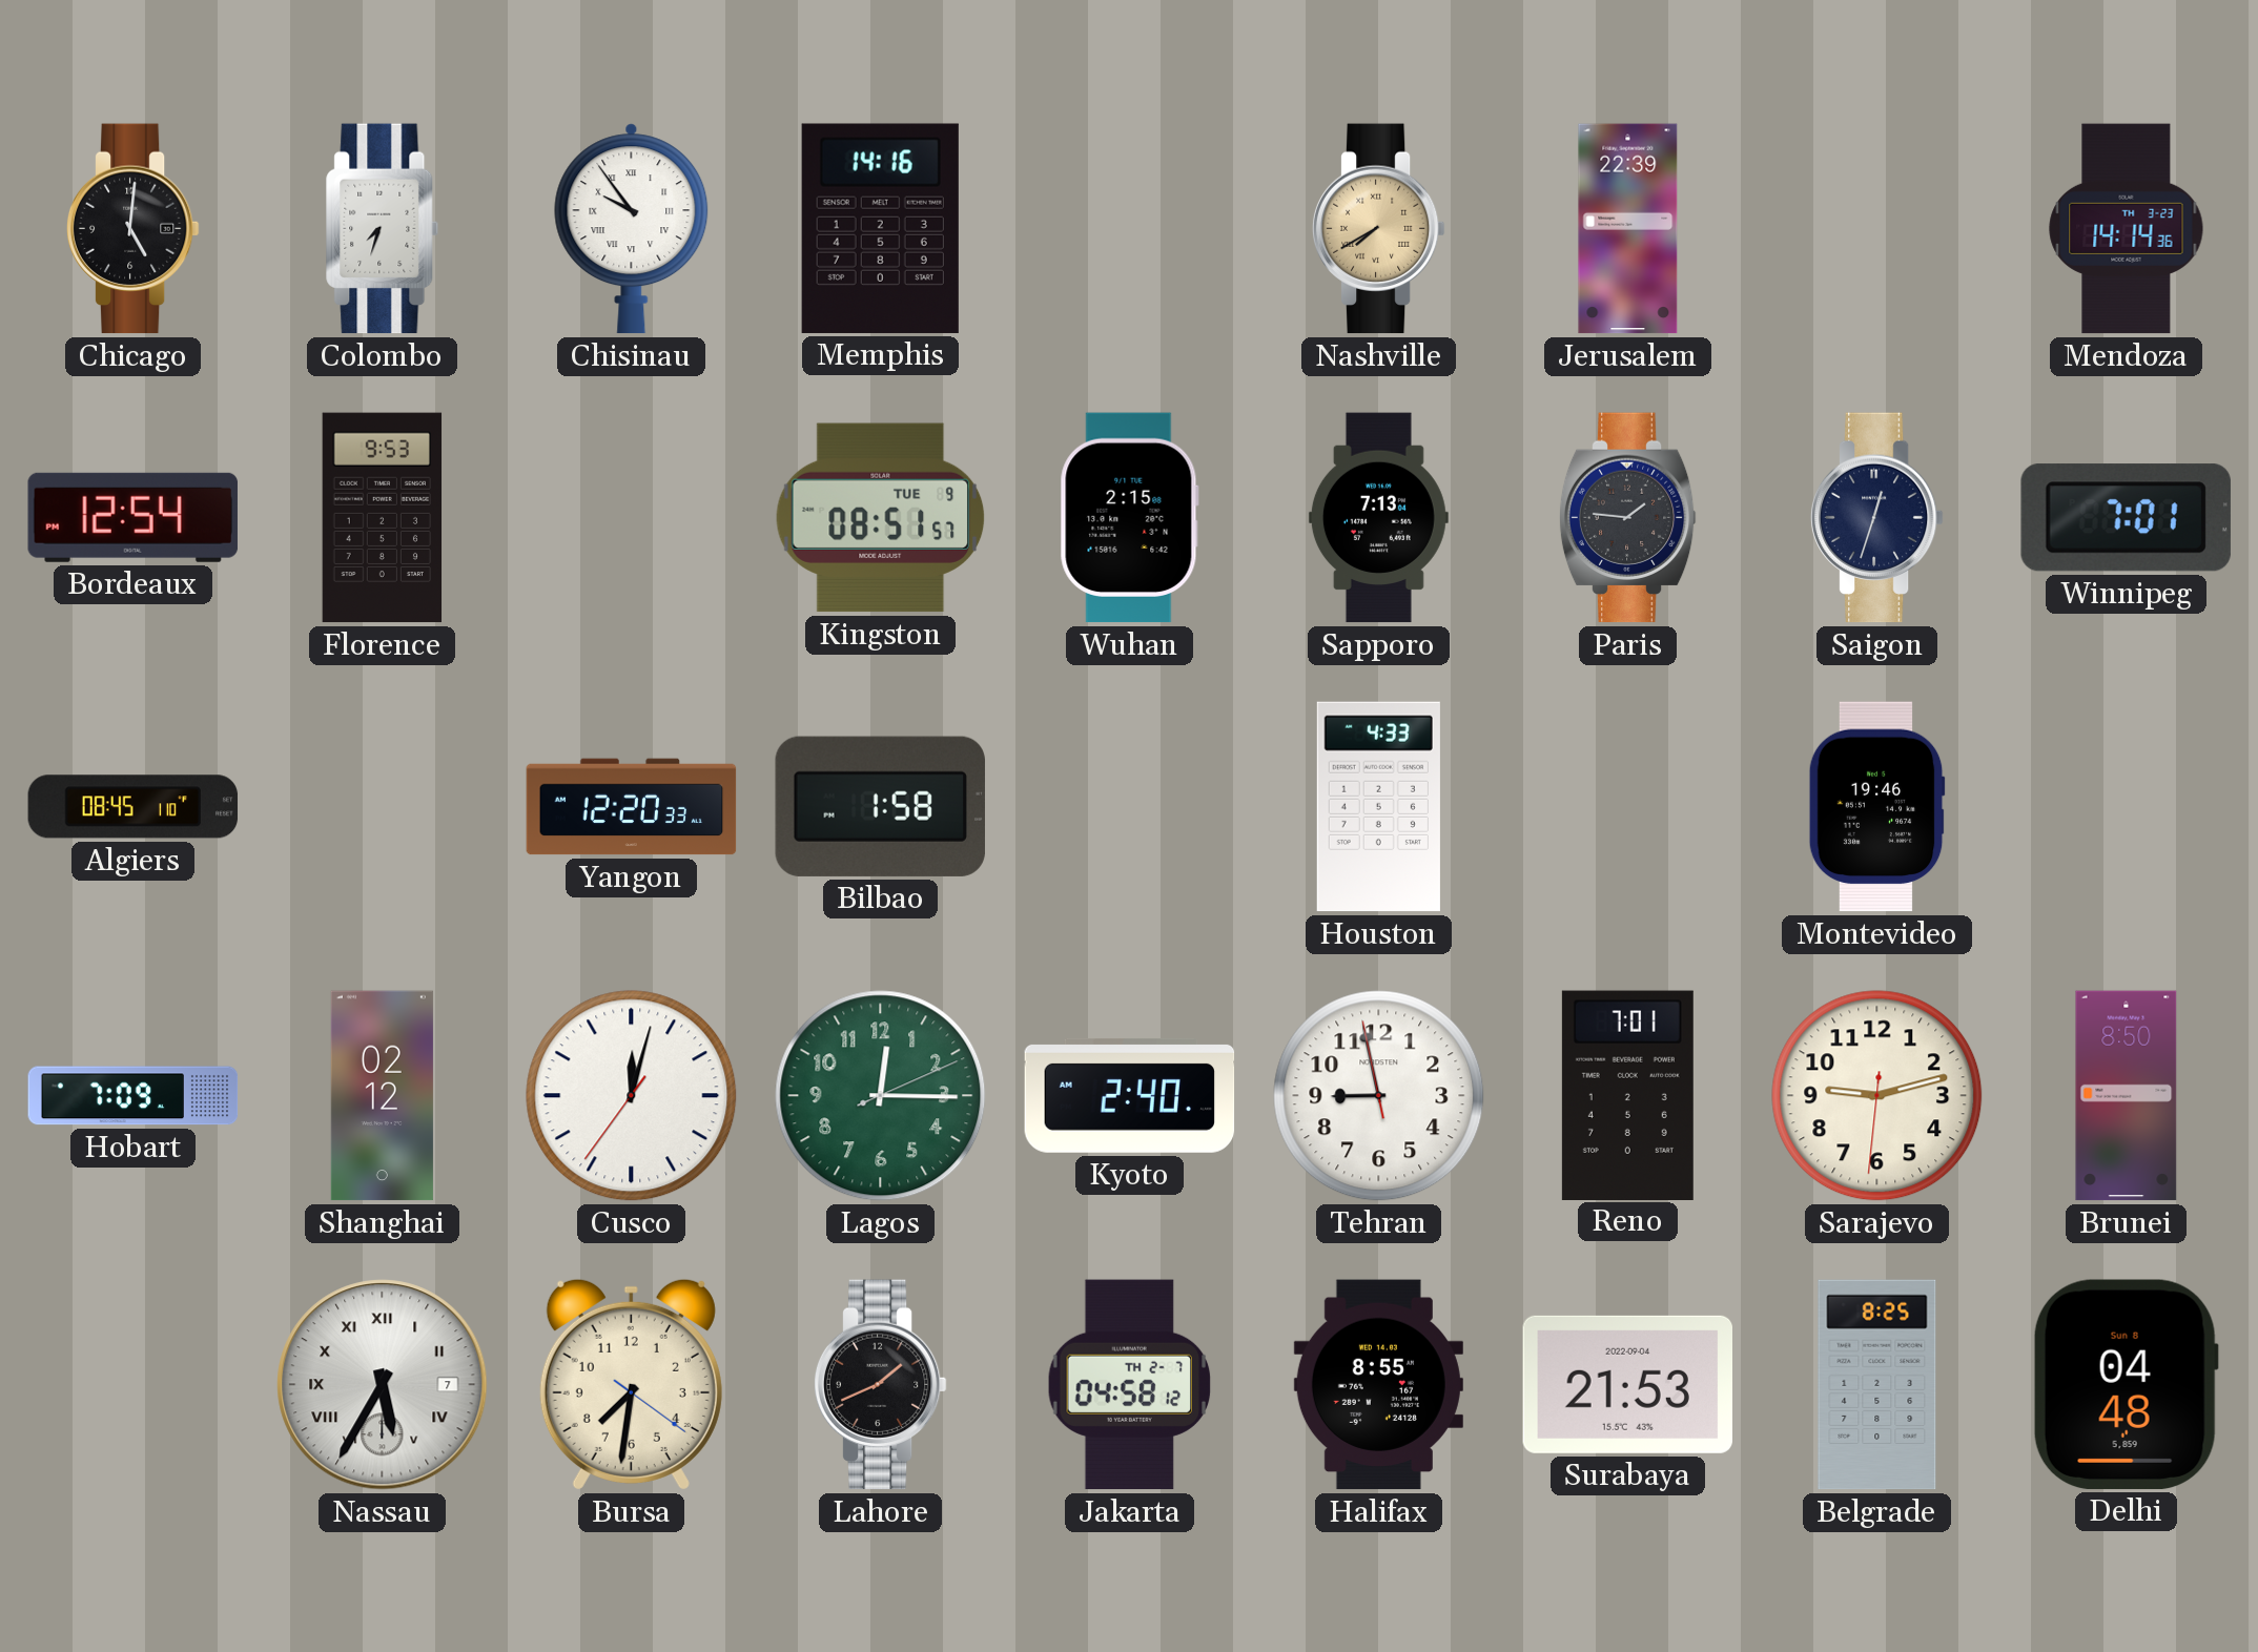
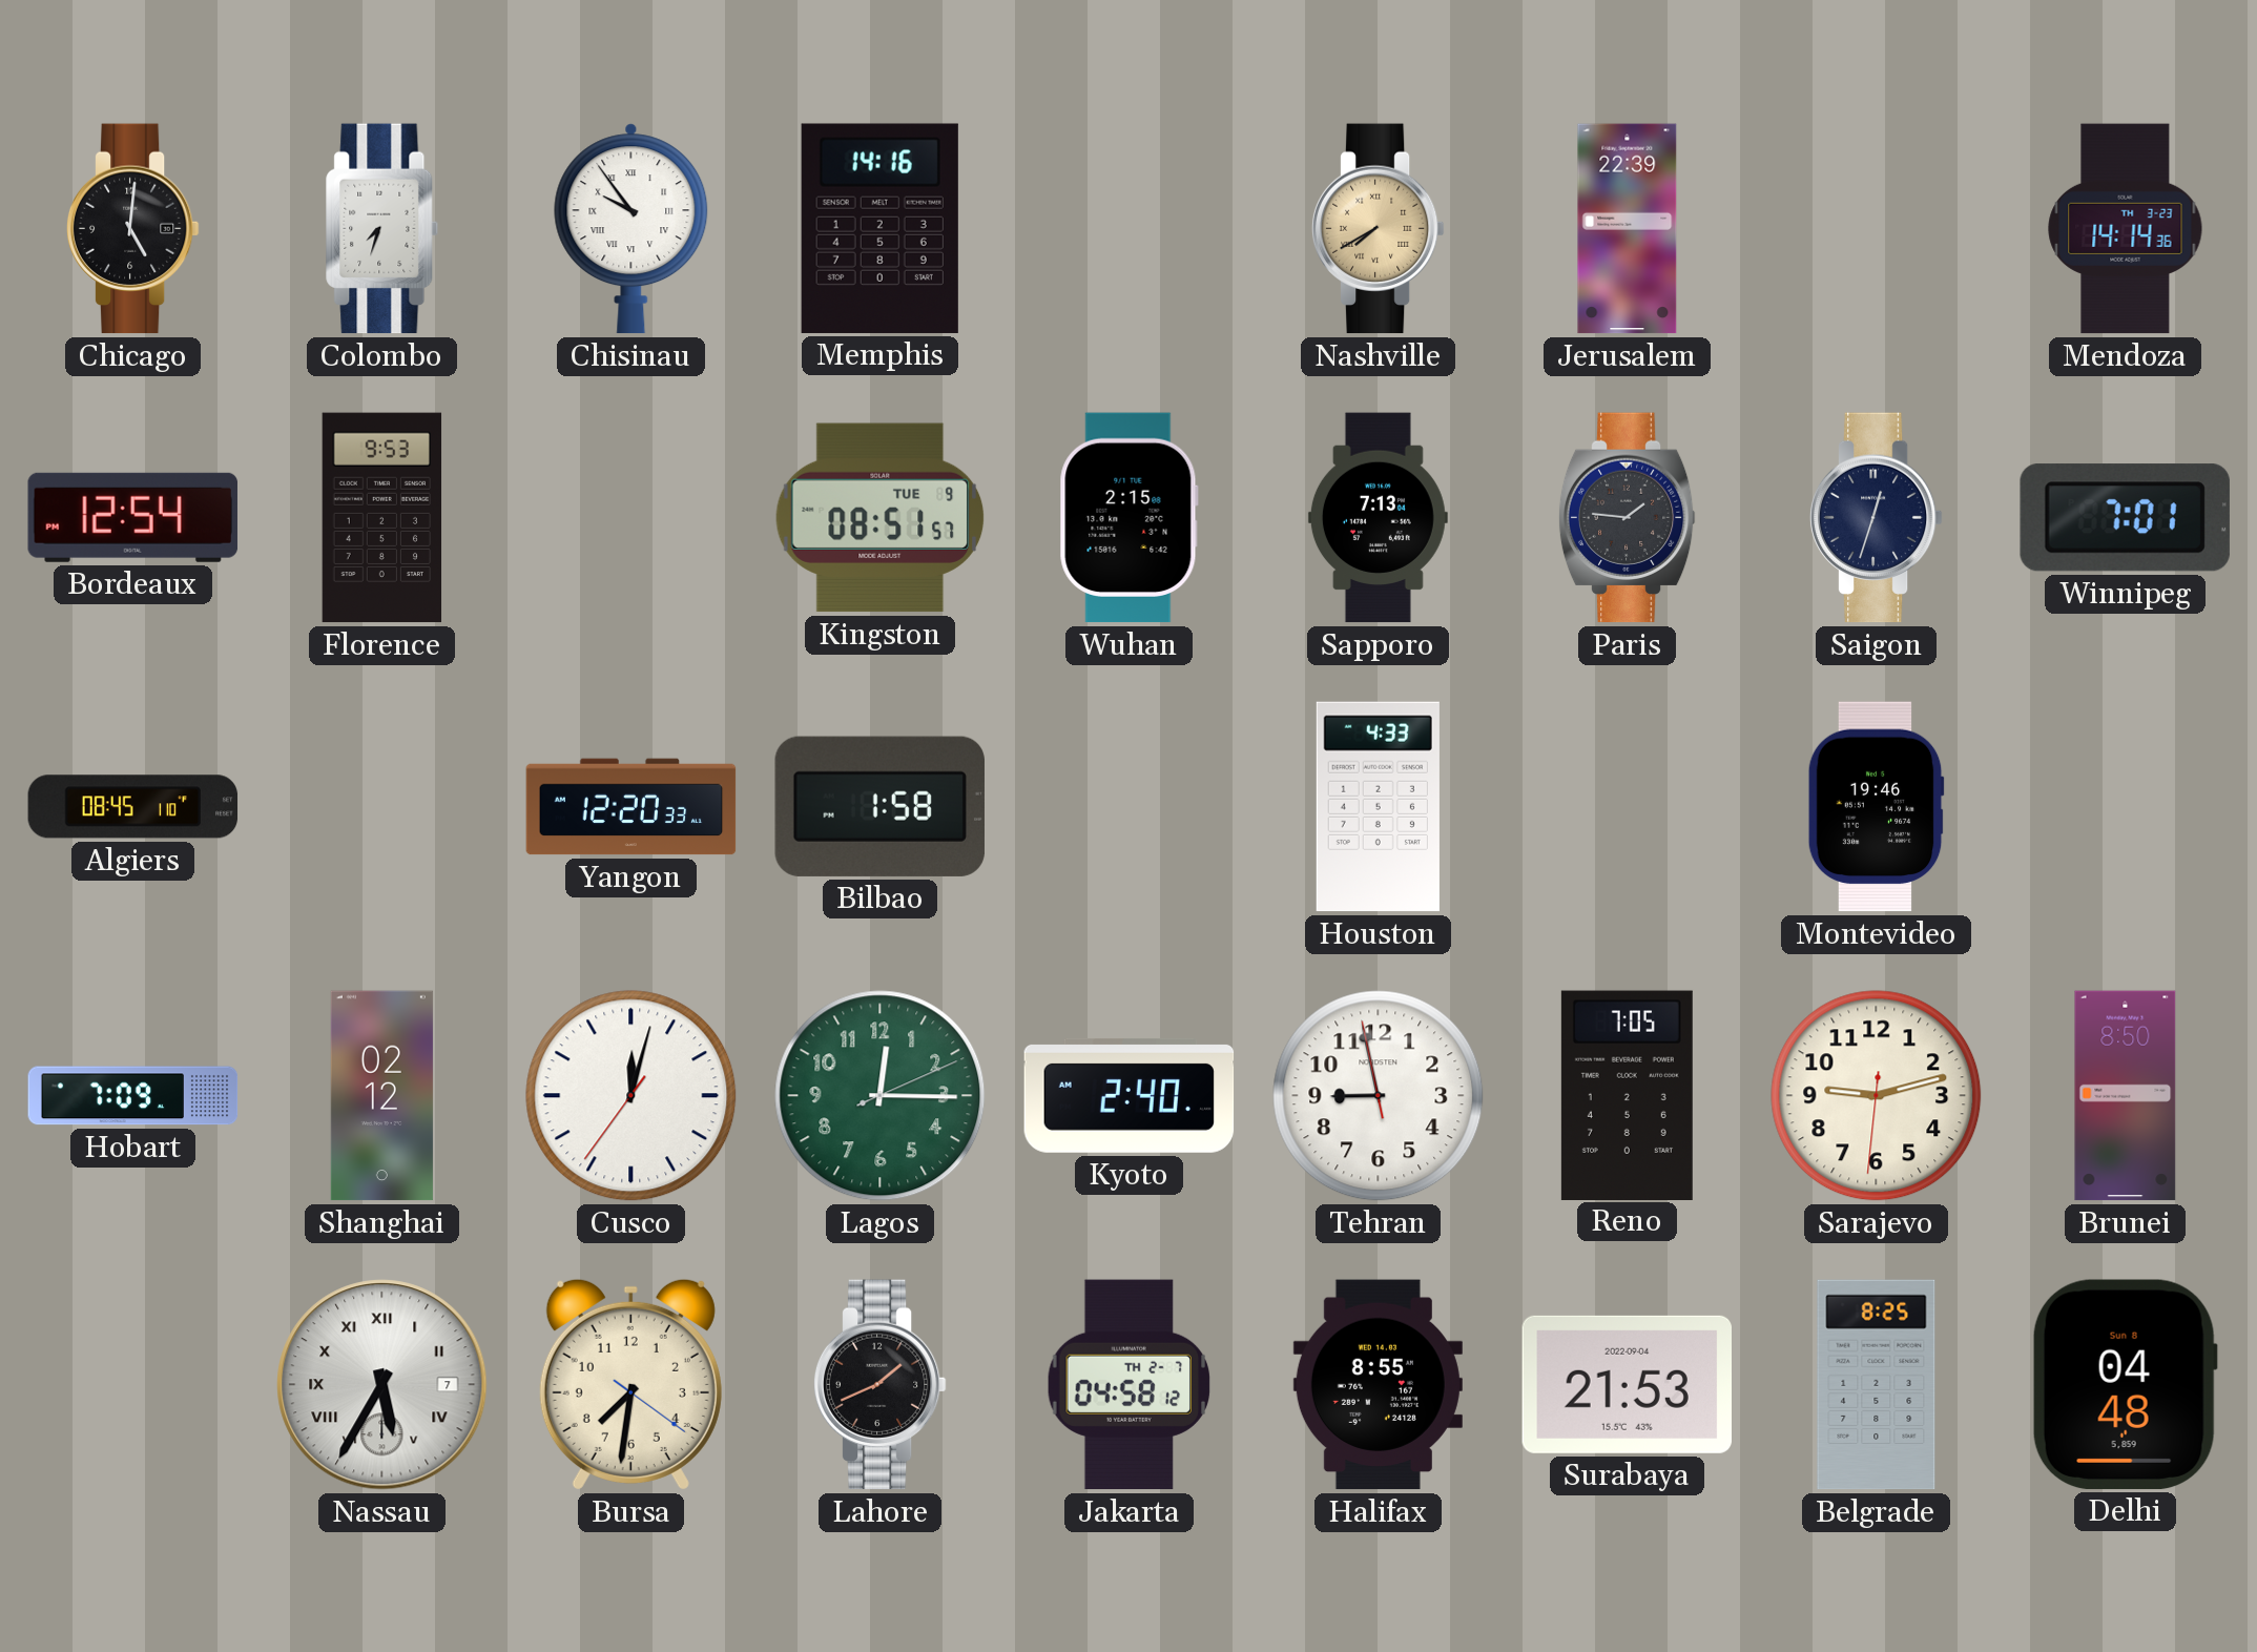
Reno: 7:01 -> 7:05
